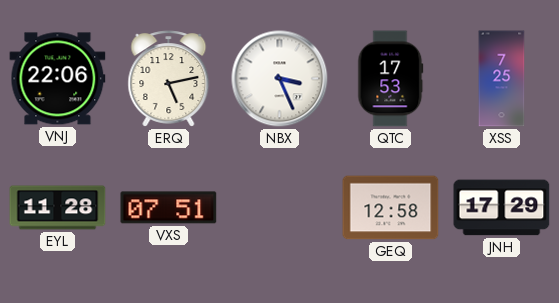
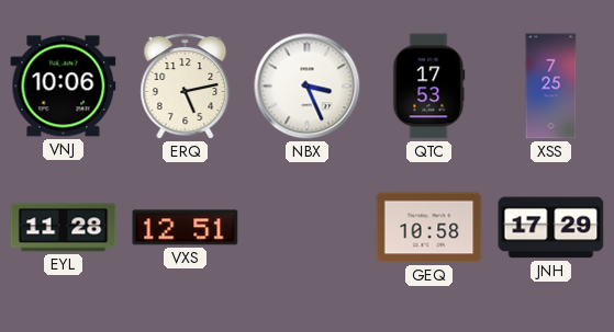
VNJ: 22:06 -> 10:06
VXS: 07:51 -> 12:51
GEQ: 12:58 -> 10:58
